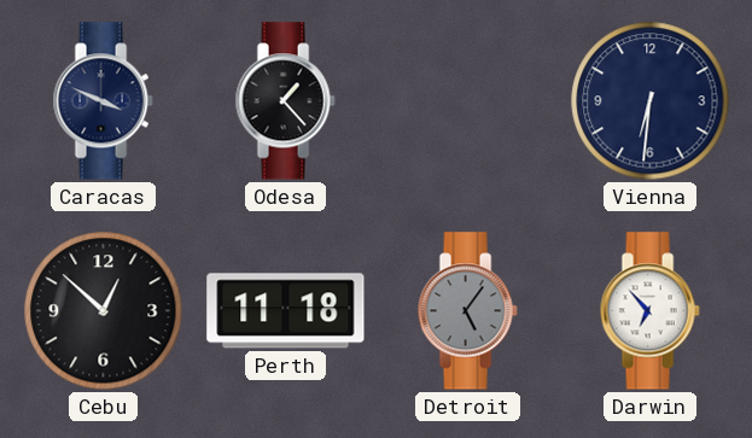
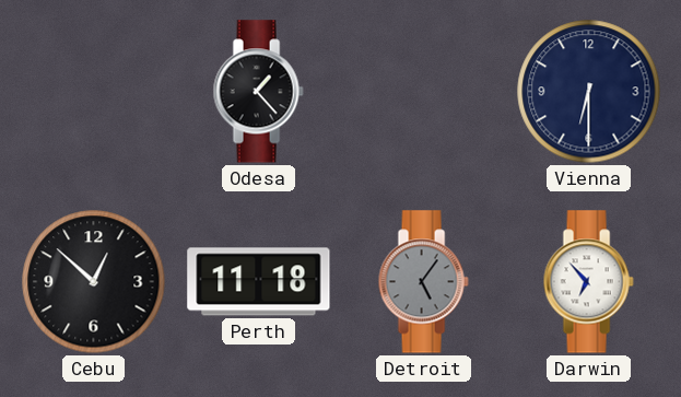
Caracas: 3:49 -> none
Vienna: 6:31 -> 6:30
